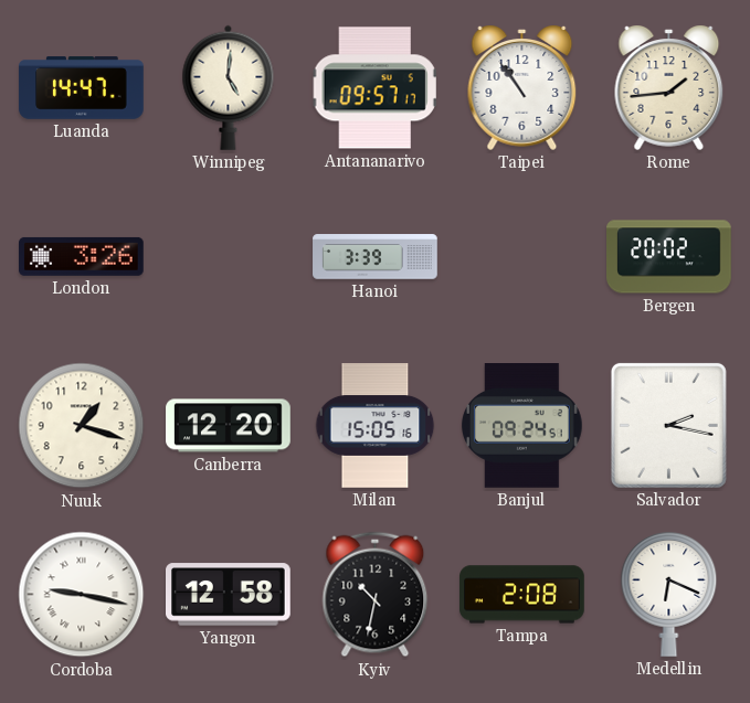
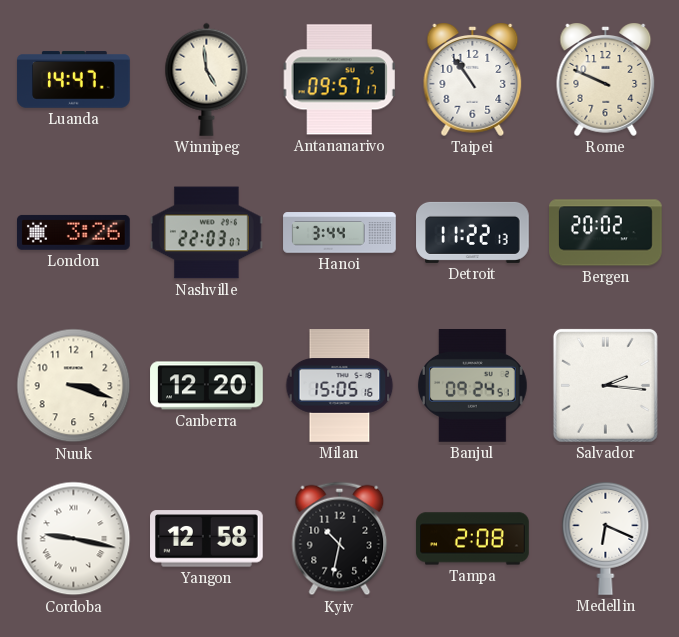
Winnipeg: 5:01 -> 4:59
Rome: 1:44 -> 9:49
Nashville: none -> 22:03
Hanoi: 3:39 -> 3:44
Detroit: none -> 11:22
Nuuk: 1:18 -> 3:18
Salvador: 2:17 -> 2:16
